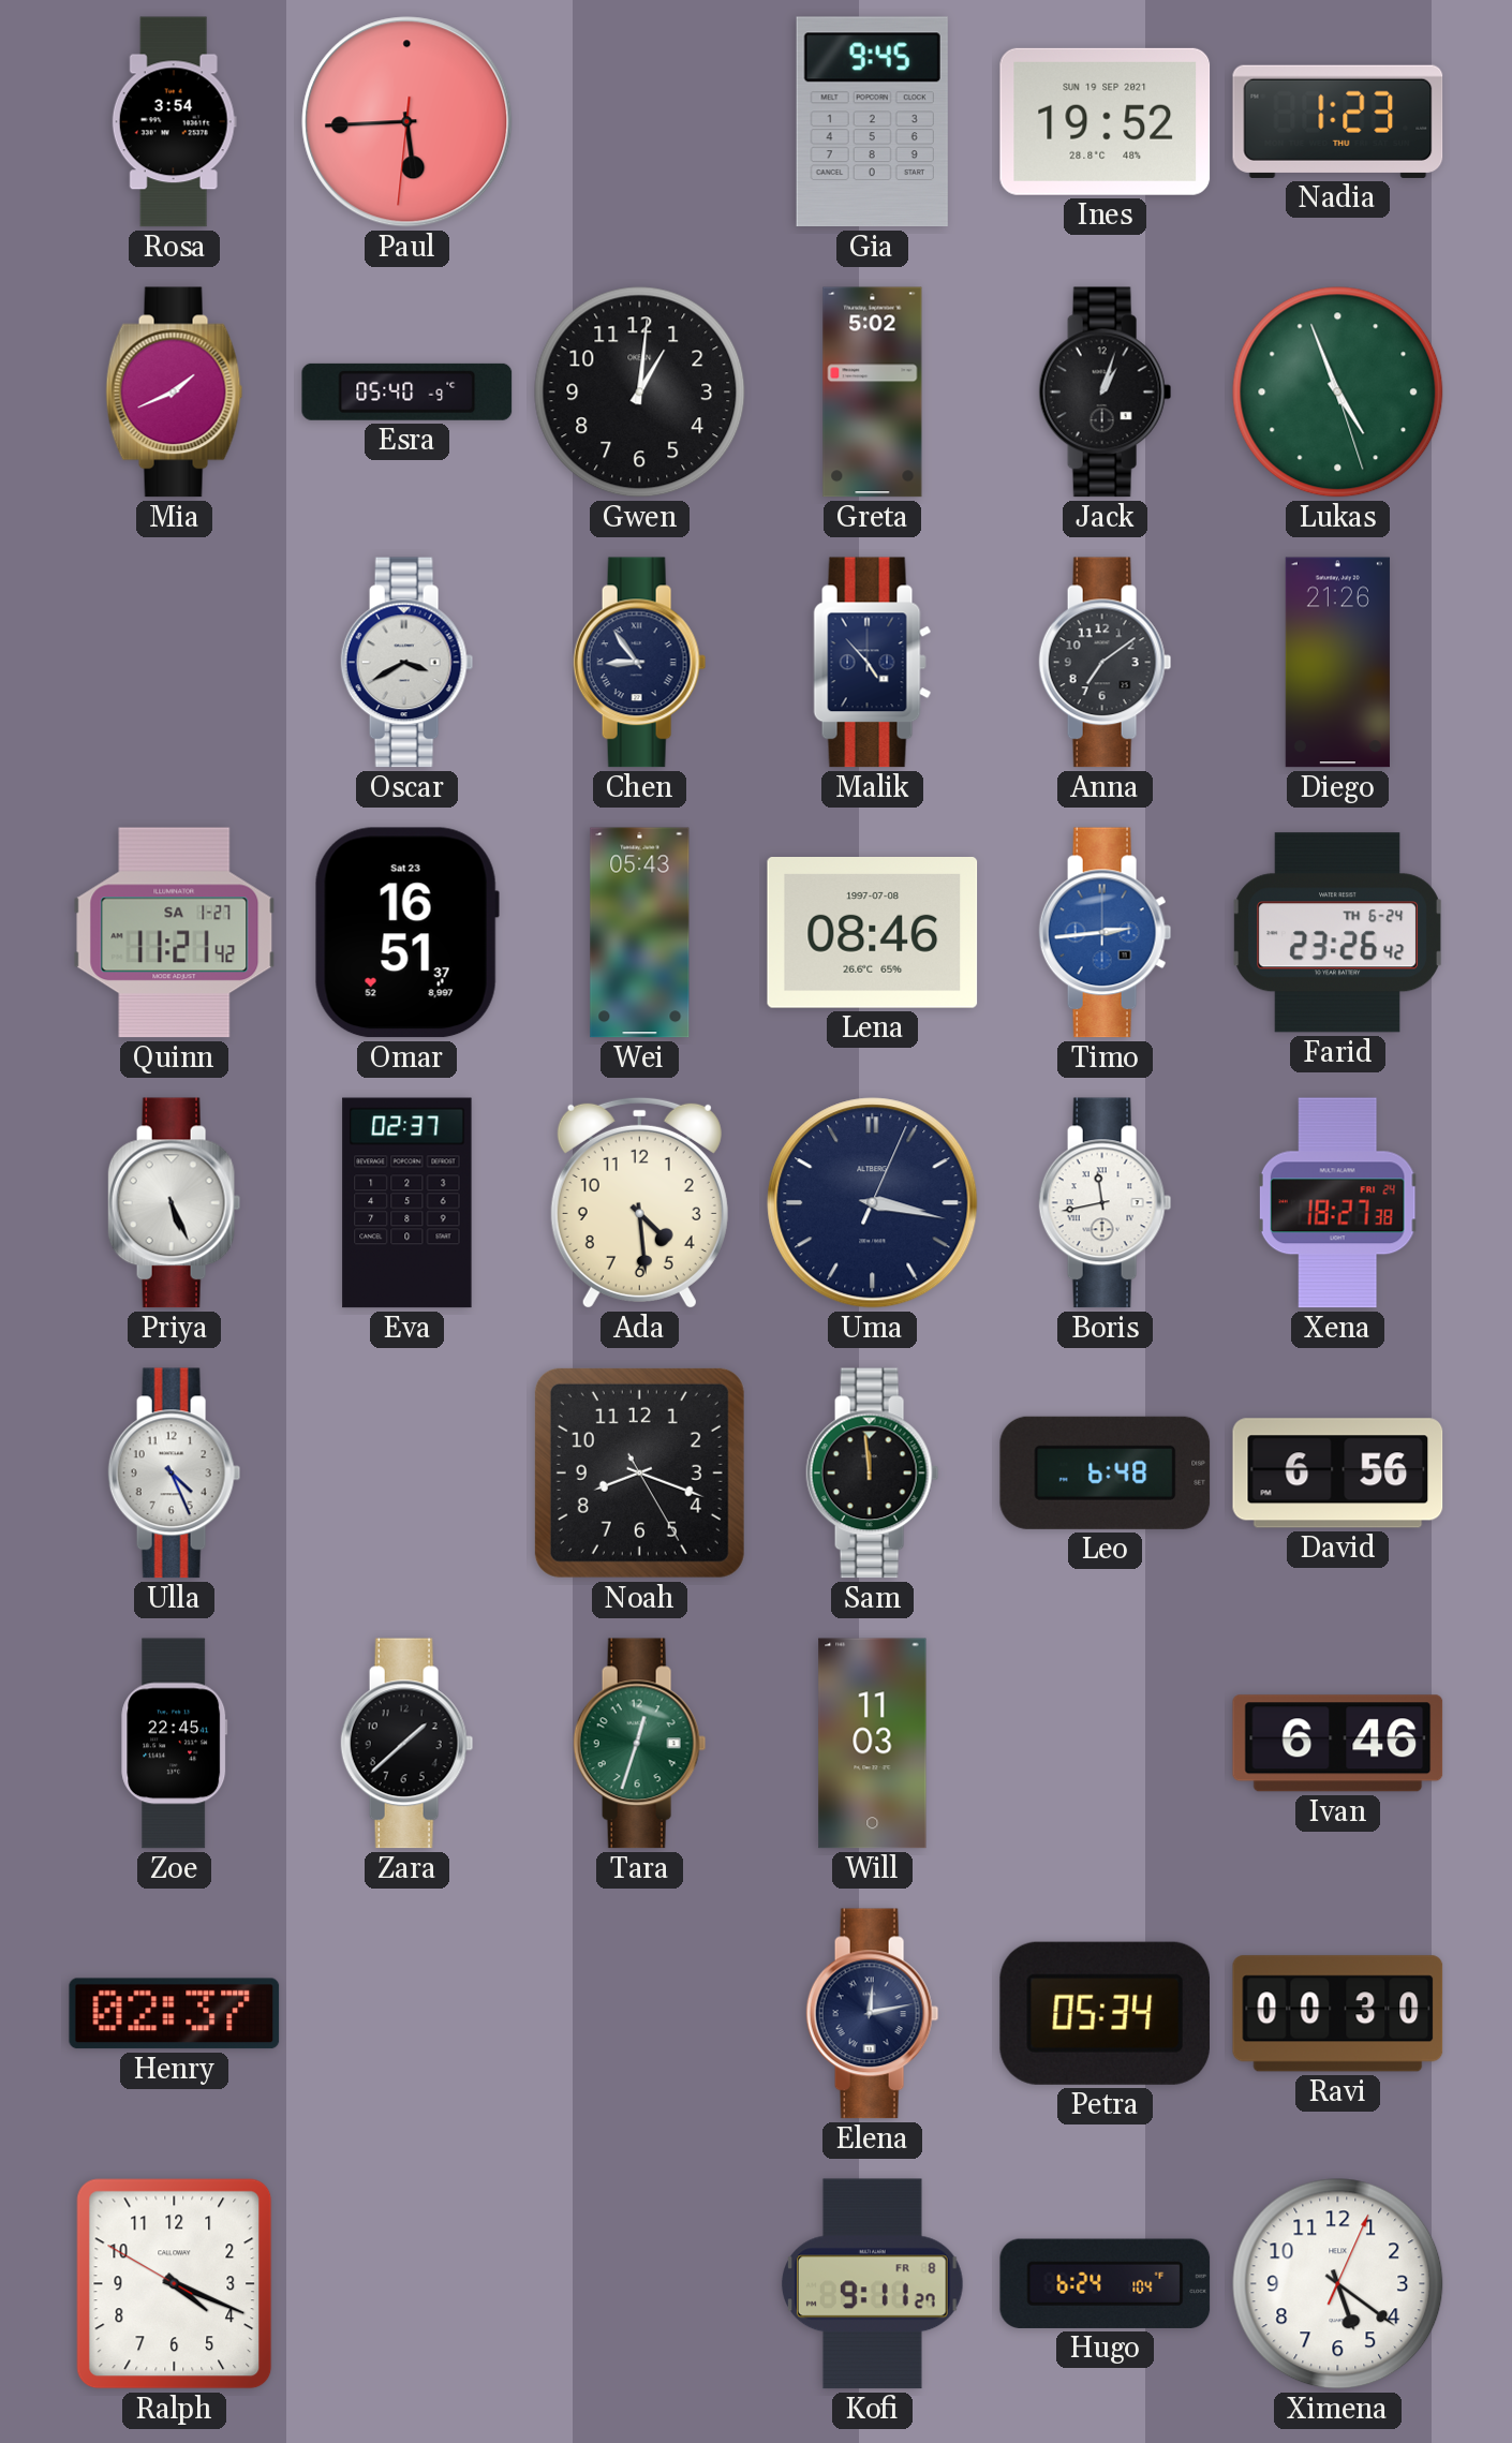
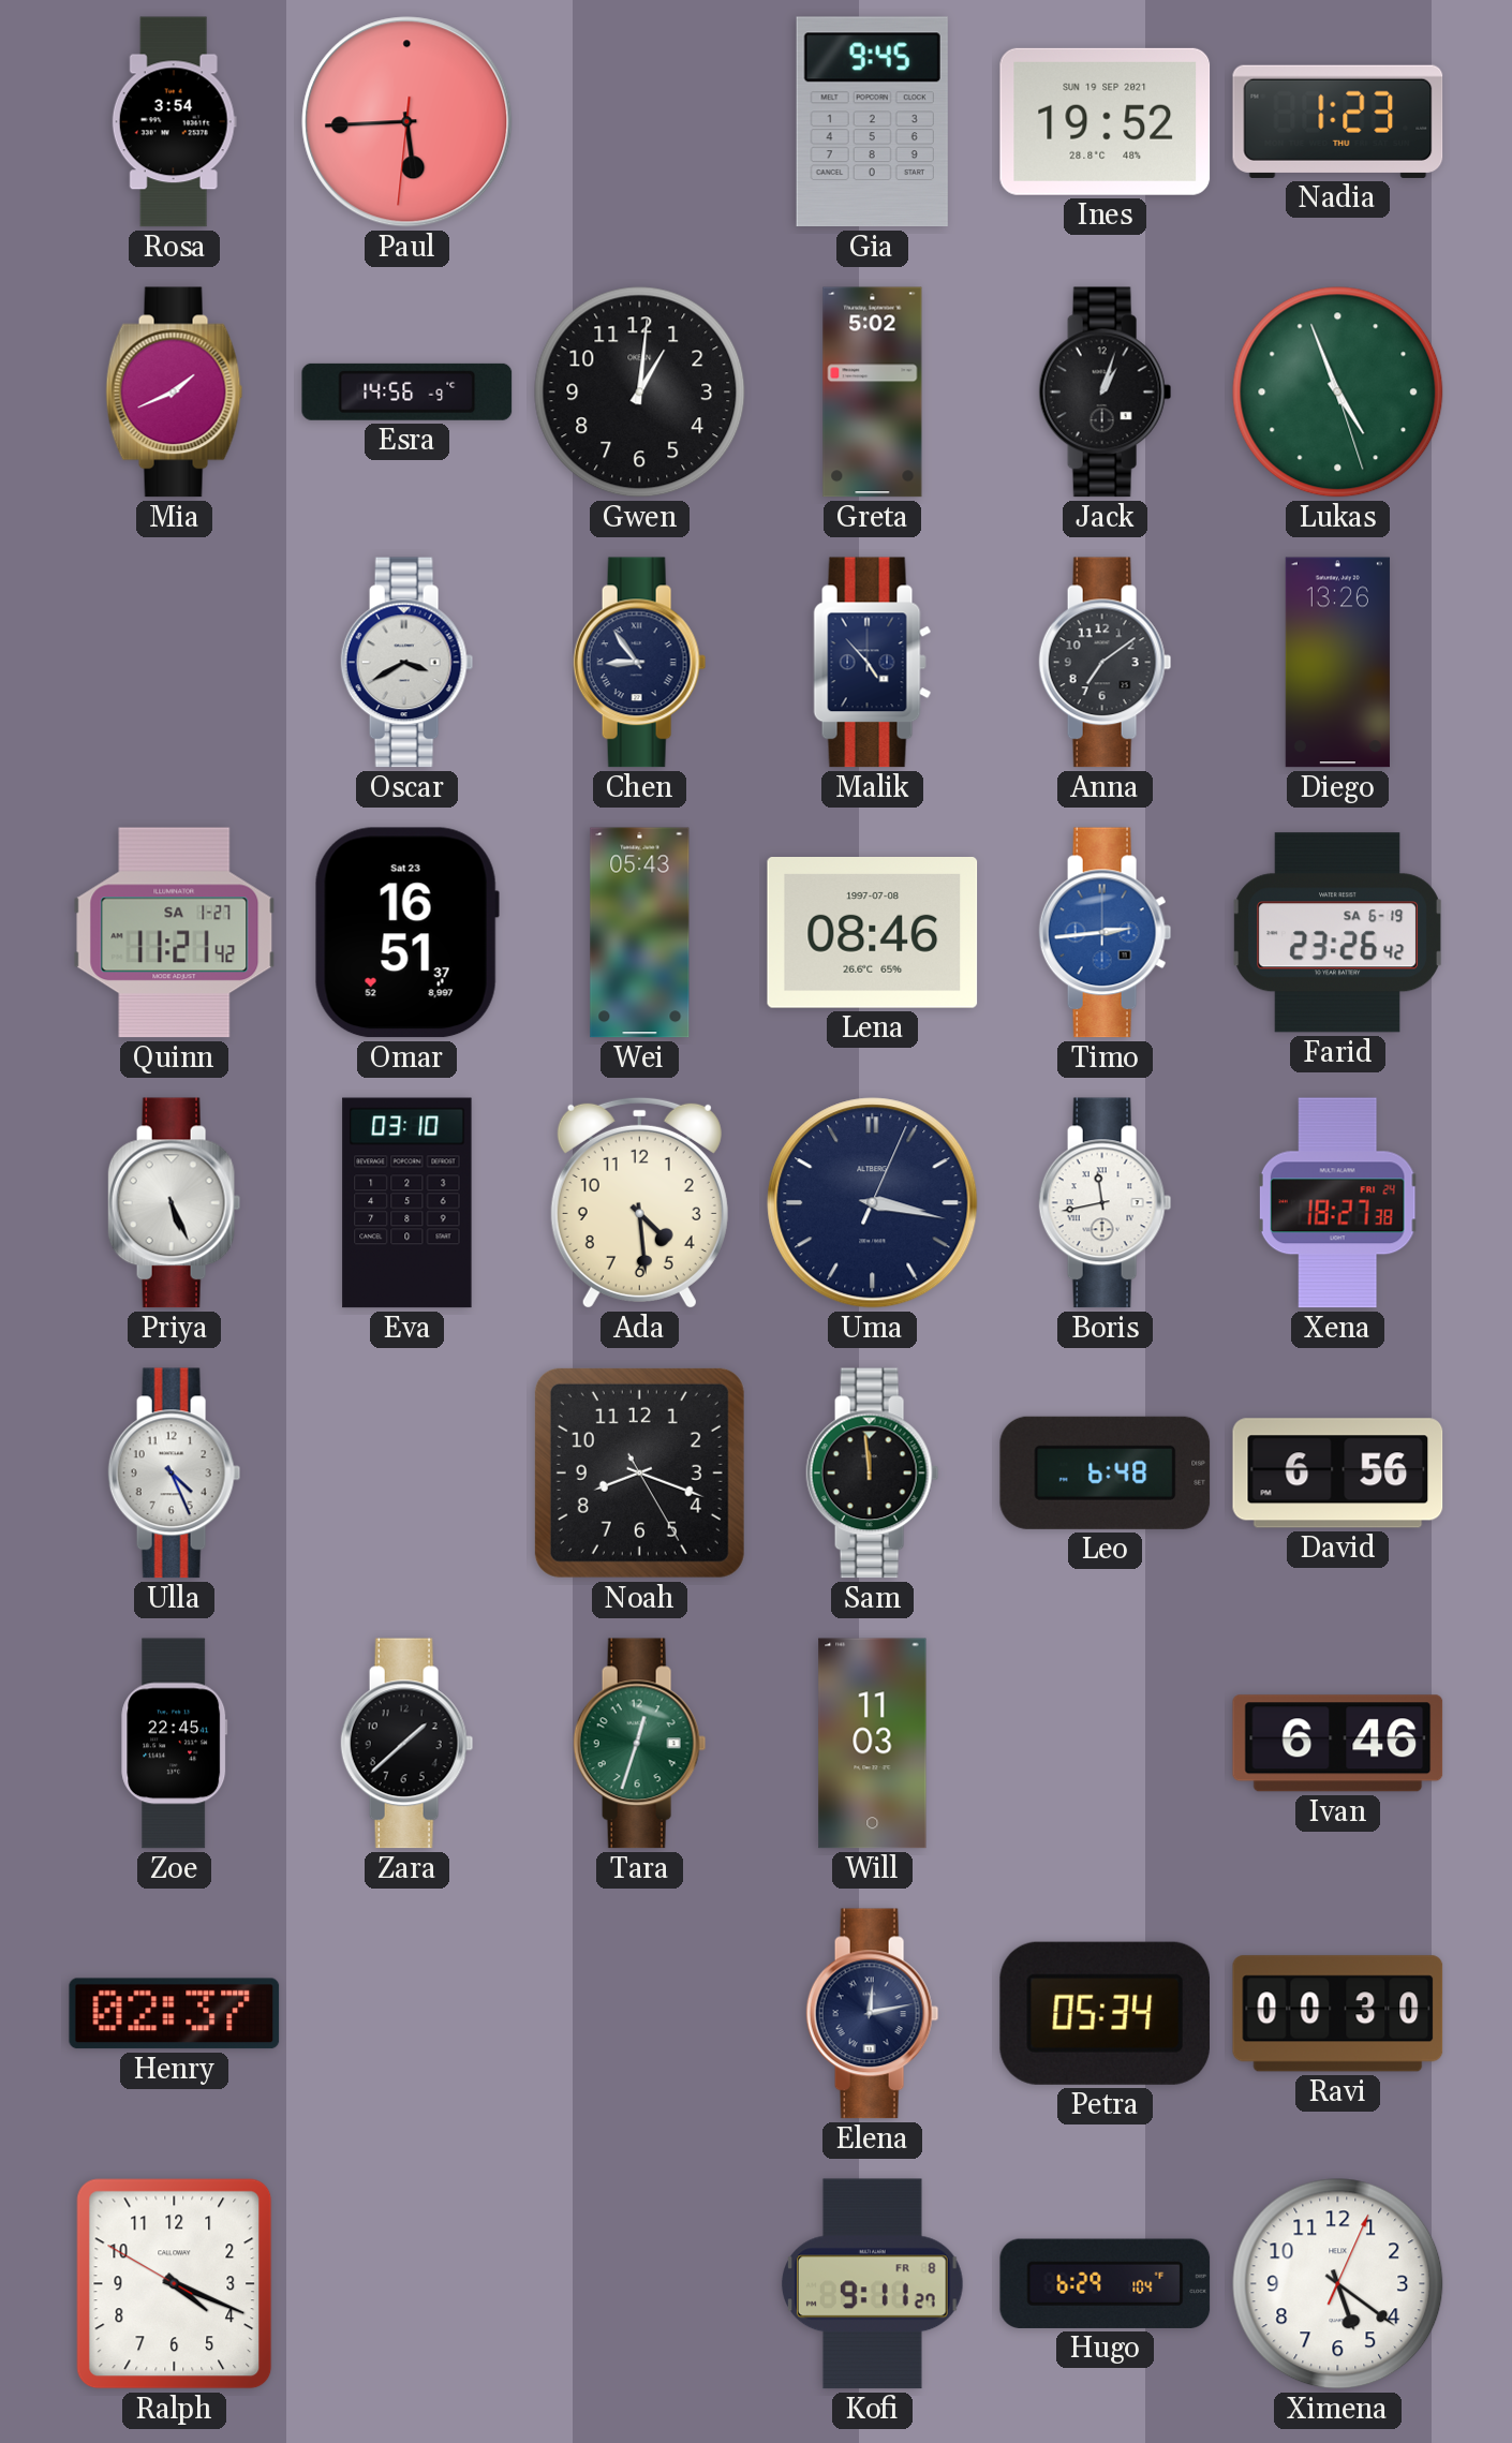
Esra: 05:40 -> 14:56
Diego: 21:26 -> 13:26
Farid date: TH 6-24 -> SA 6-19
Eva: 02:37 -> 03:10
Hugo: 6:24 -> 6:29
